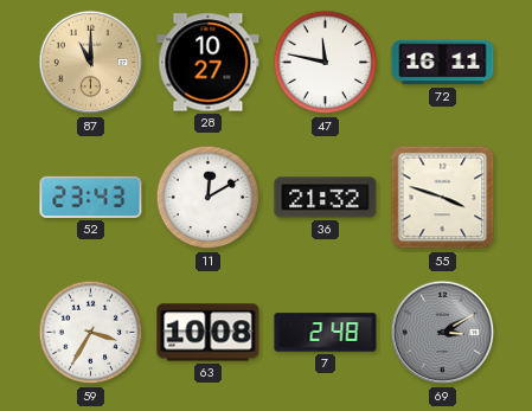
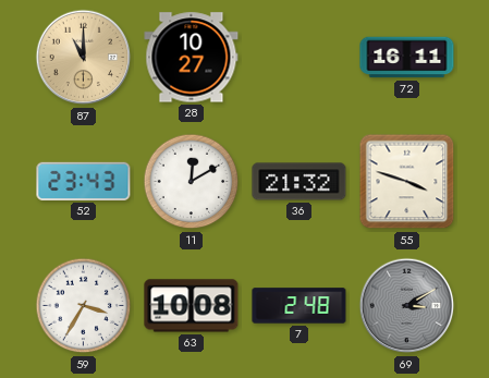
47: 11:47 -> none
